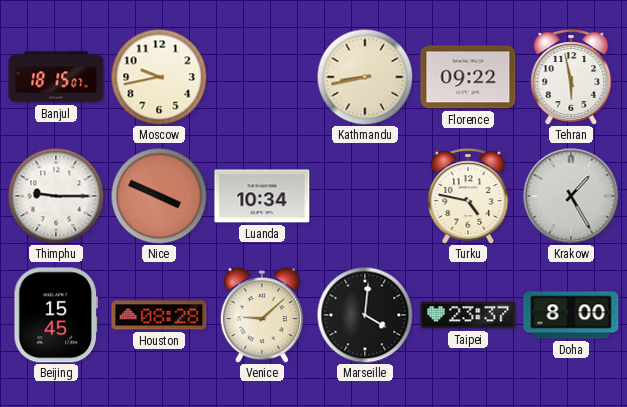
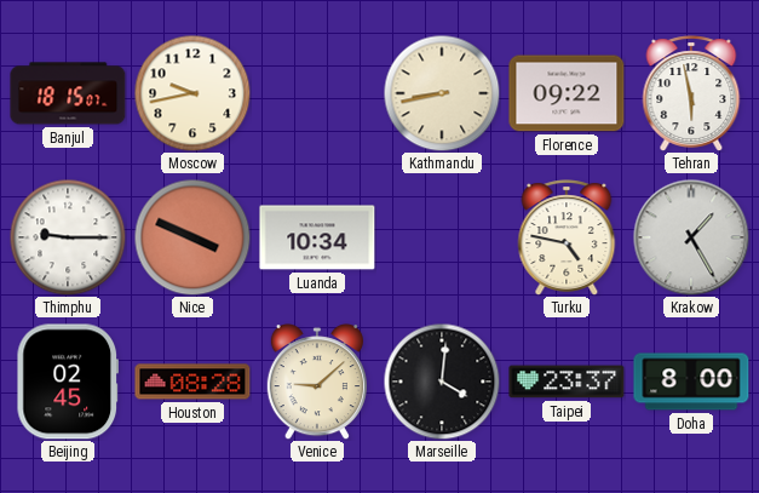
Beijing: 15:45 -> 02:45
